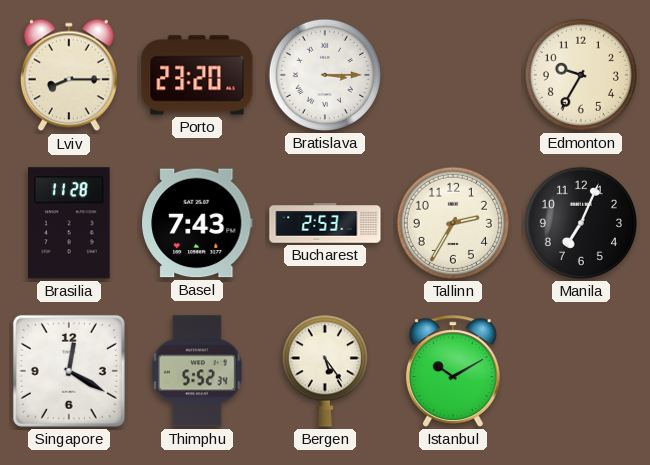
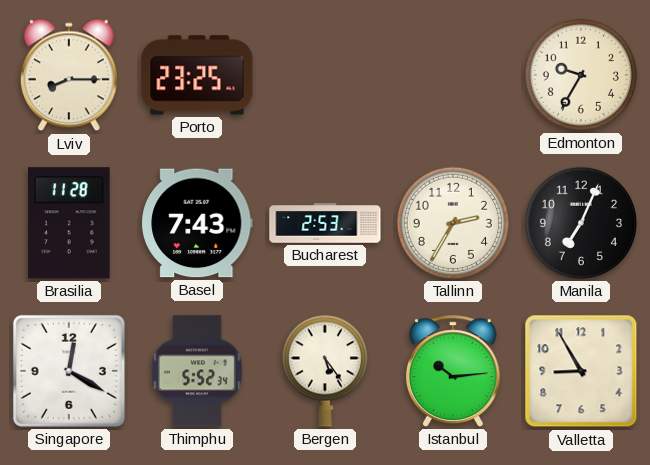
Porto: 23:20 -> 23:25
Bratislava: 3:15 -> none
Istanbul: 10:10 -> 10:14
Valletta: none -> 8:55
